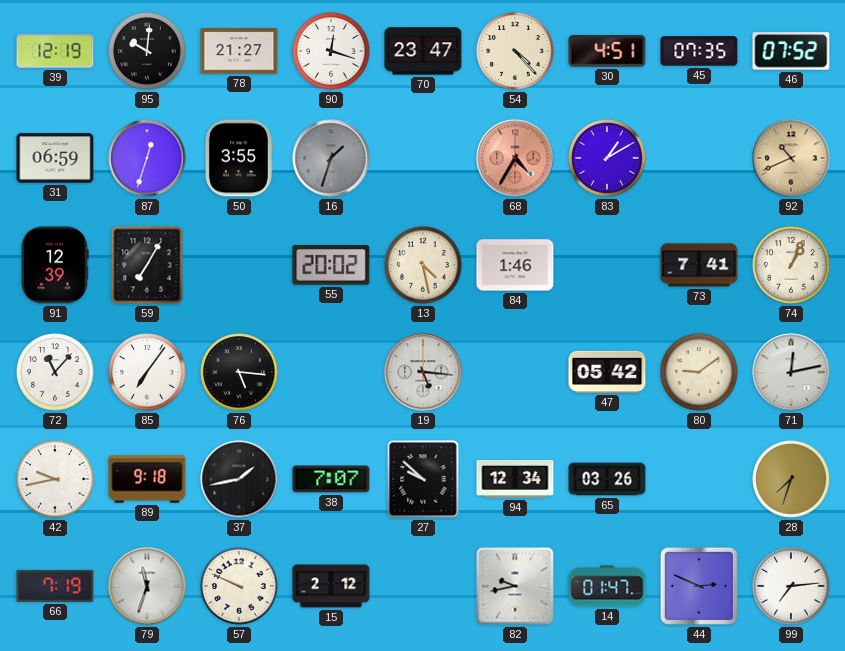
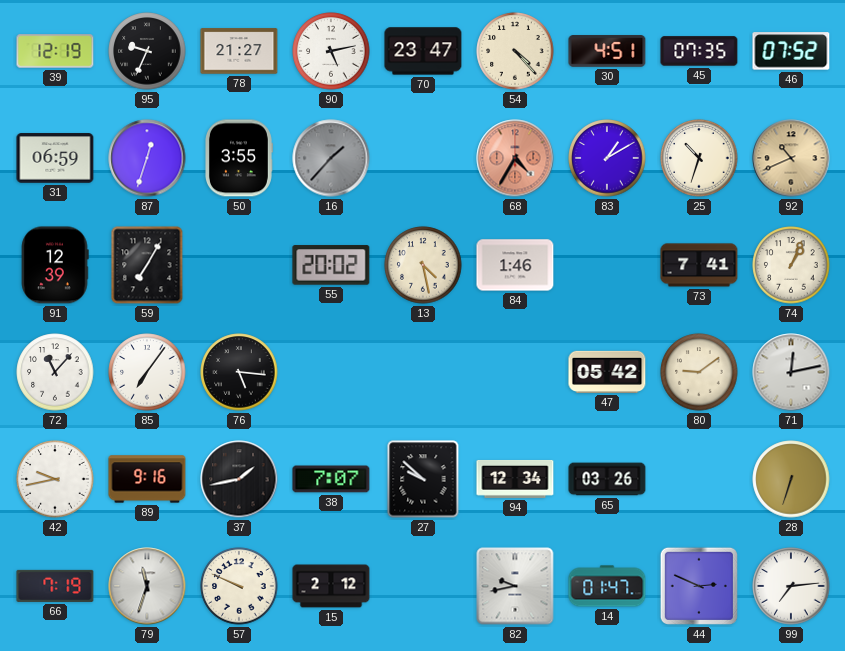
95: 10:01 -> 9:34
90: 12:18 -> 5:13
16: 1:33 -> 1:37
25: none -> 10:33
19: 5:16 -> none
89: 9:18 -> 9:16
28: 7:33 -> 6:33
